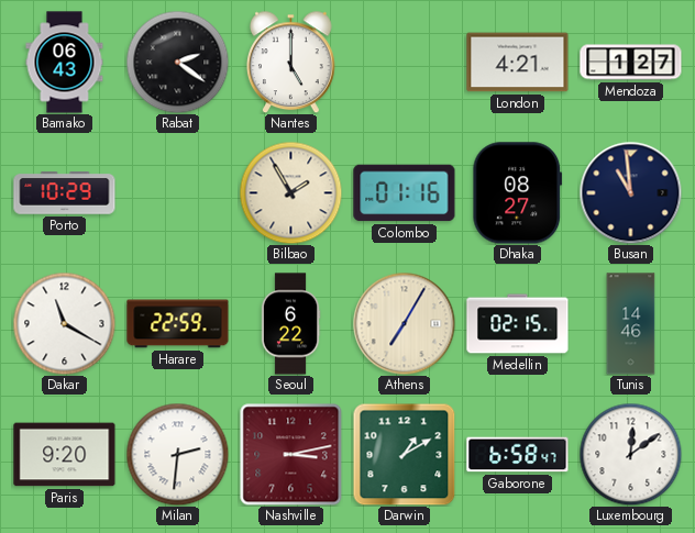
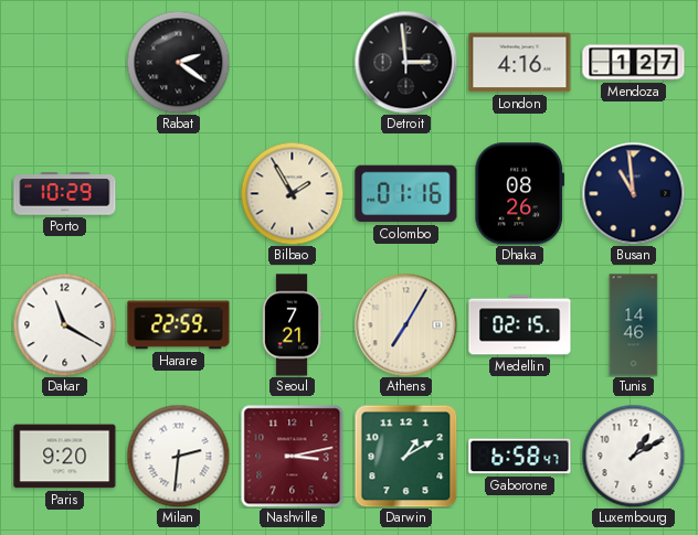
Bamako: 06:43 -> none
Nantes: 5:00 -> none
Detroit: none -> 2:59
London: 4:21 -> 4:16
Dhaka: 08:27 -> 08:26
Seoul: 6:22 -> 7:21
Luxembourg: 12:09 -> 1:10
